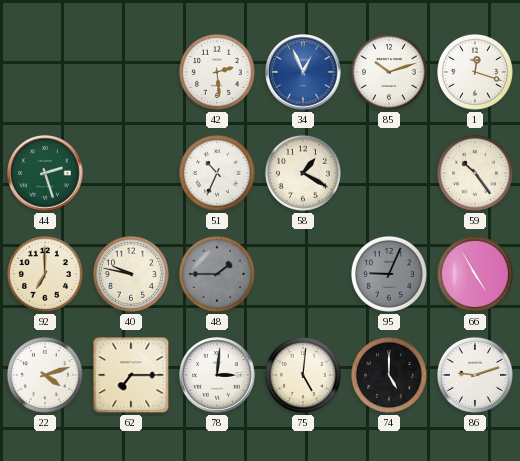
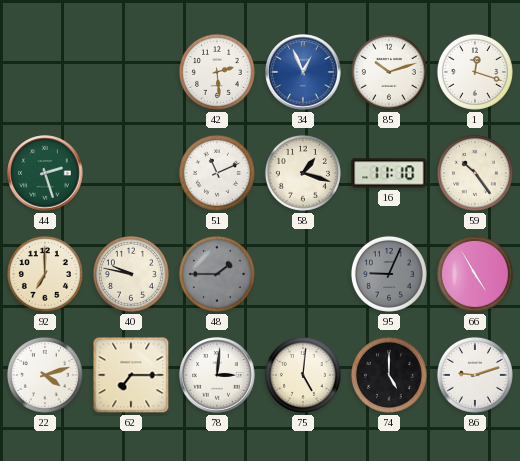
51: 10:34 -> 11:11
58: 1:20 -> 1:18
16: none -> 11:10
